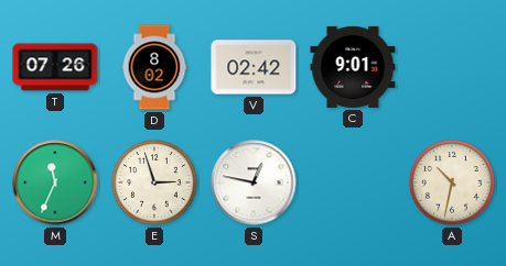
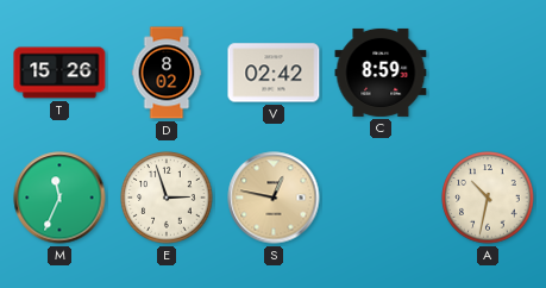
T: 07:26 -> 15:26
C: 9:01 -> 8:59
S dial: white -> champagne
